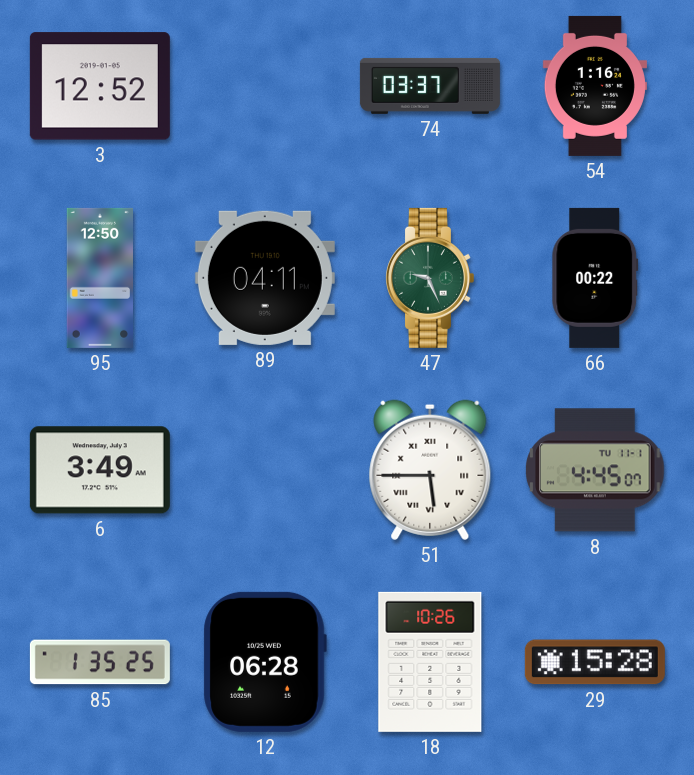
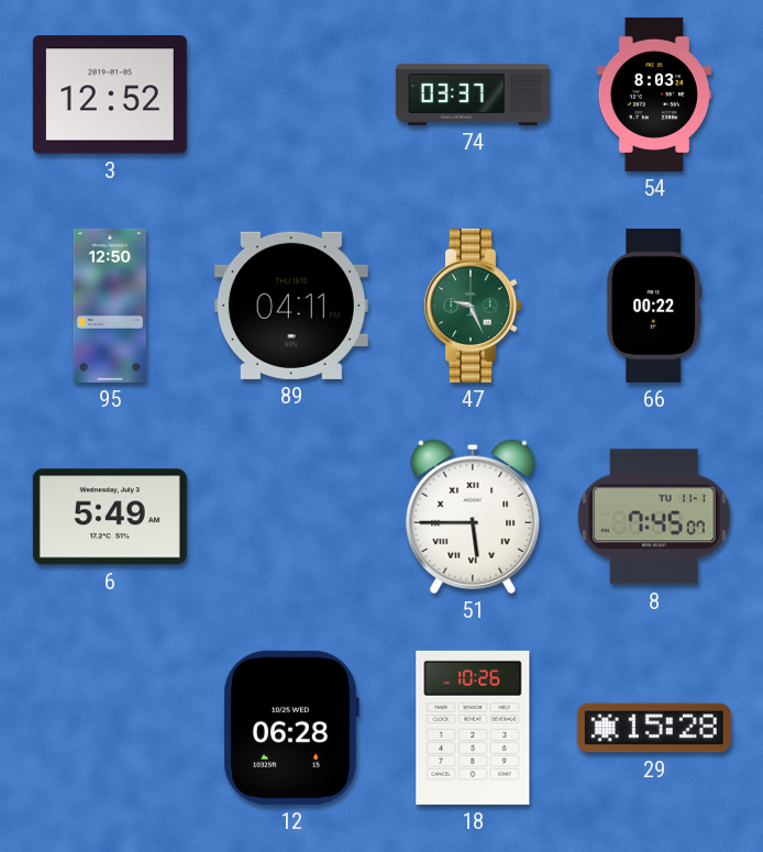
54: 1:16 -> 8:03
6: 3:49 -> 5:49
8: 4:45 -> 7:45
85: 1:35 -> none
